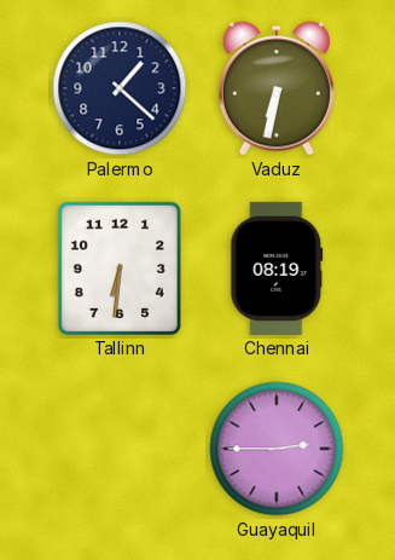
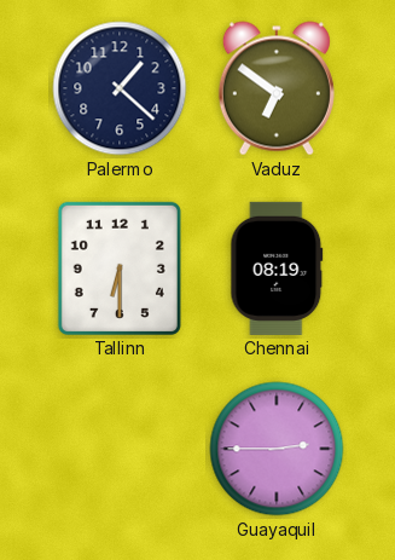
Vaduz: 6:32 -> 6:51
Tallinn: 6:31 -> 6:30
